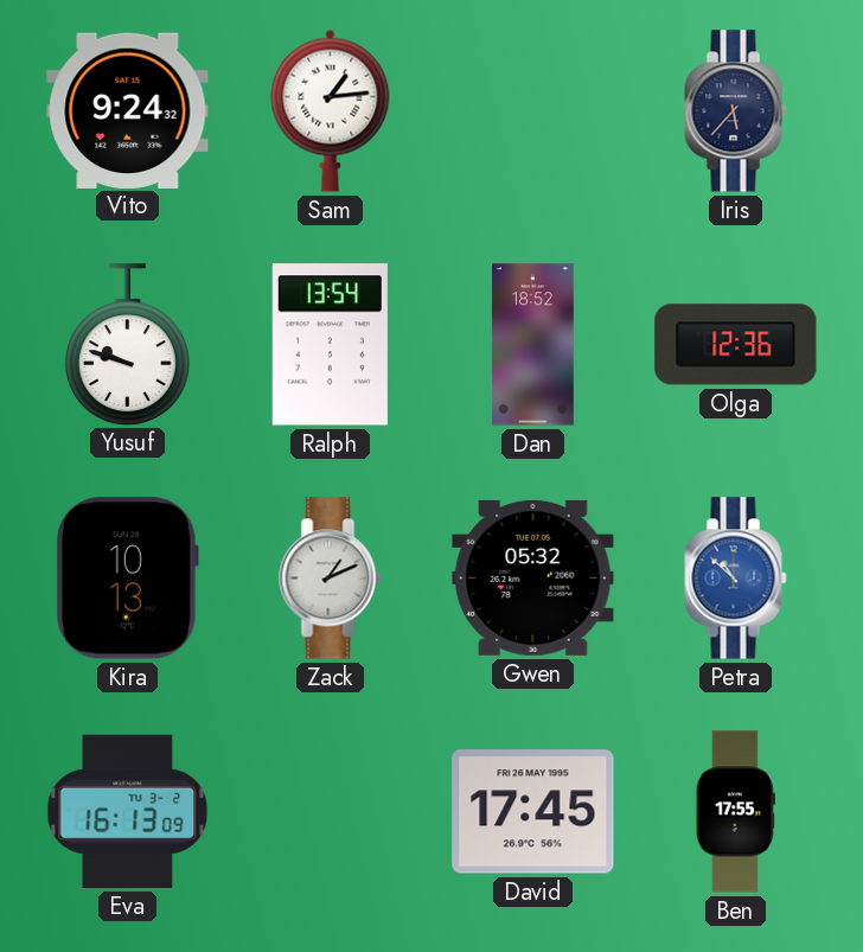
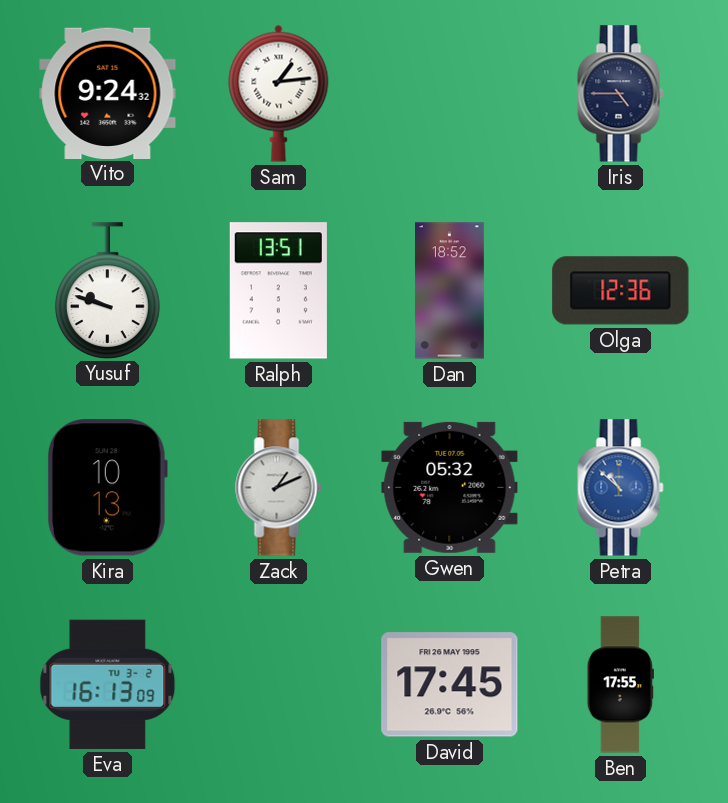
Iris: 5:37 -> 4:45
Ralph: 13:54 -> 13:51
